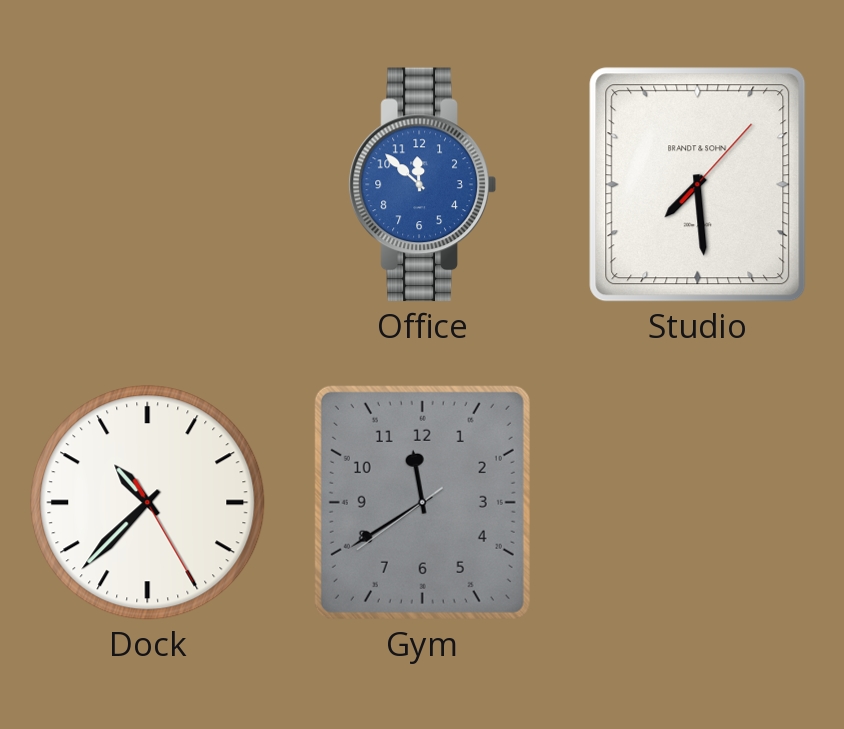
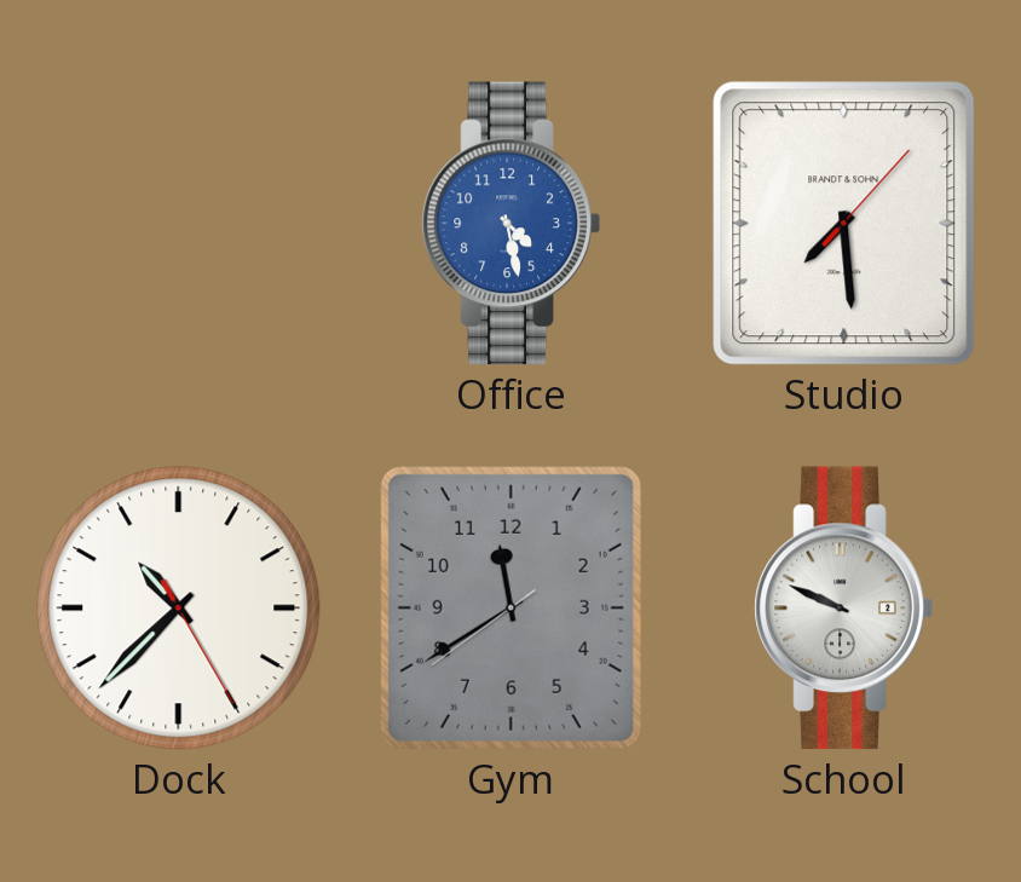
Office: 11:52 -> 4:28
School: none -> 9:49
